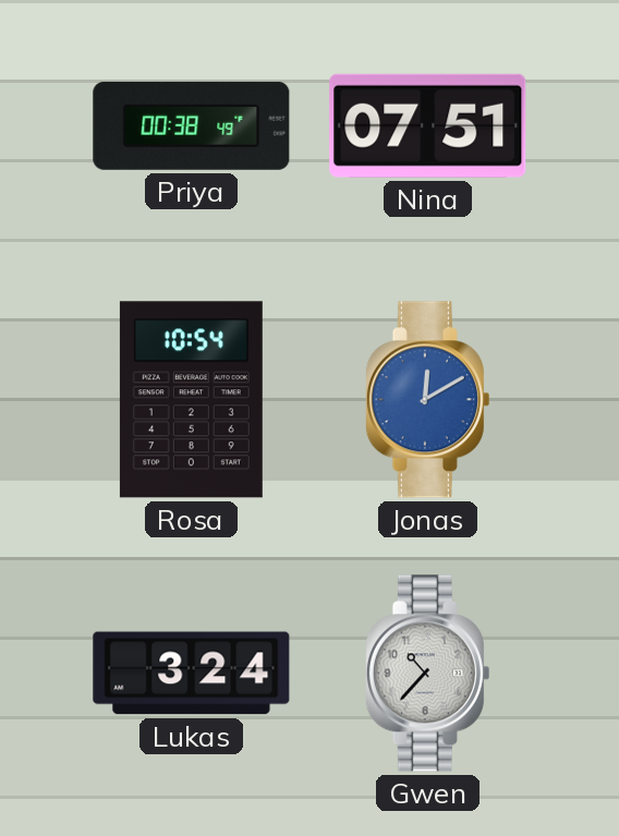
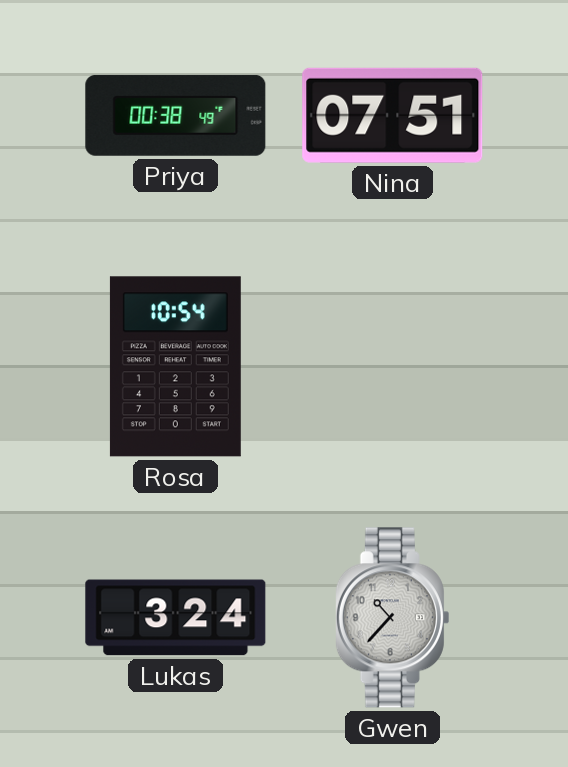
Jonas: 12:10 -> none
